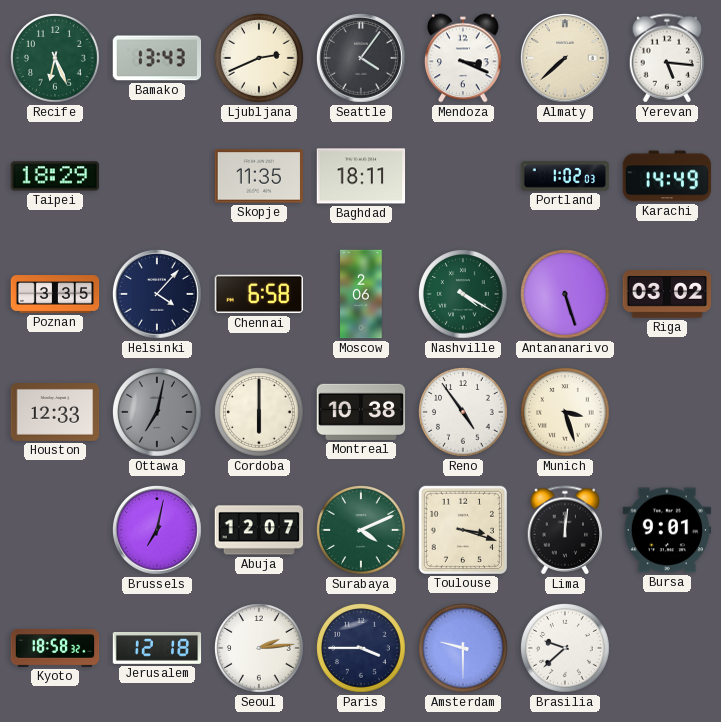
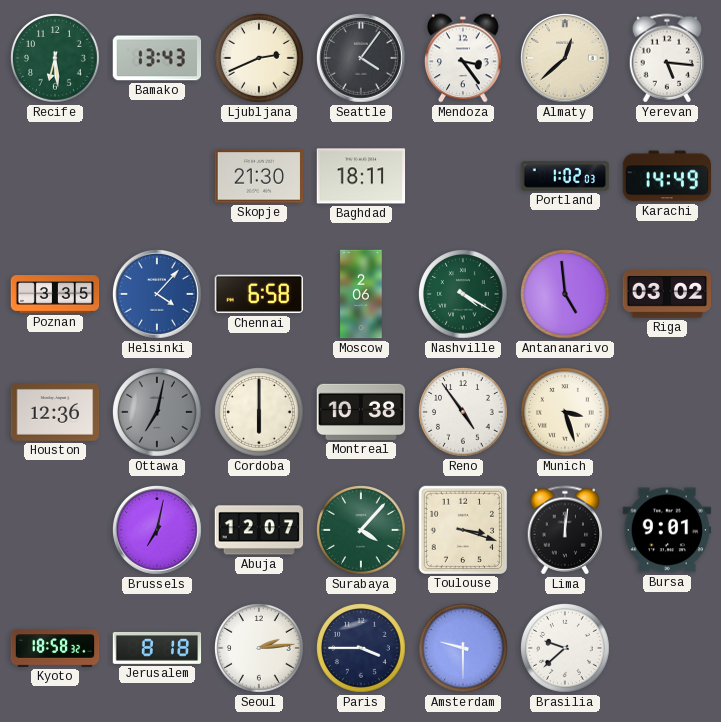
Recife: 6:26 -> 6:29
Mendoza: 3:19 -> 3:24
Almaty: 7:38 -> 12:38
Taipei: 18:29 -> none
Skopje: 11:35 -> 21:30
Helsinki dial: navy -> blue
Antananarivo: 5:27 -> 4:59
Houston: 12:33 -> 12:36
Surabaya: 4:11 -> 4:07
Jerusalem: 12:18 -> 8:18
